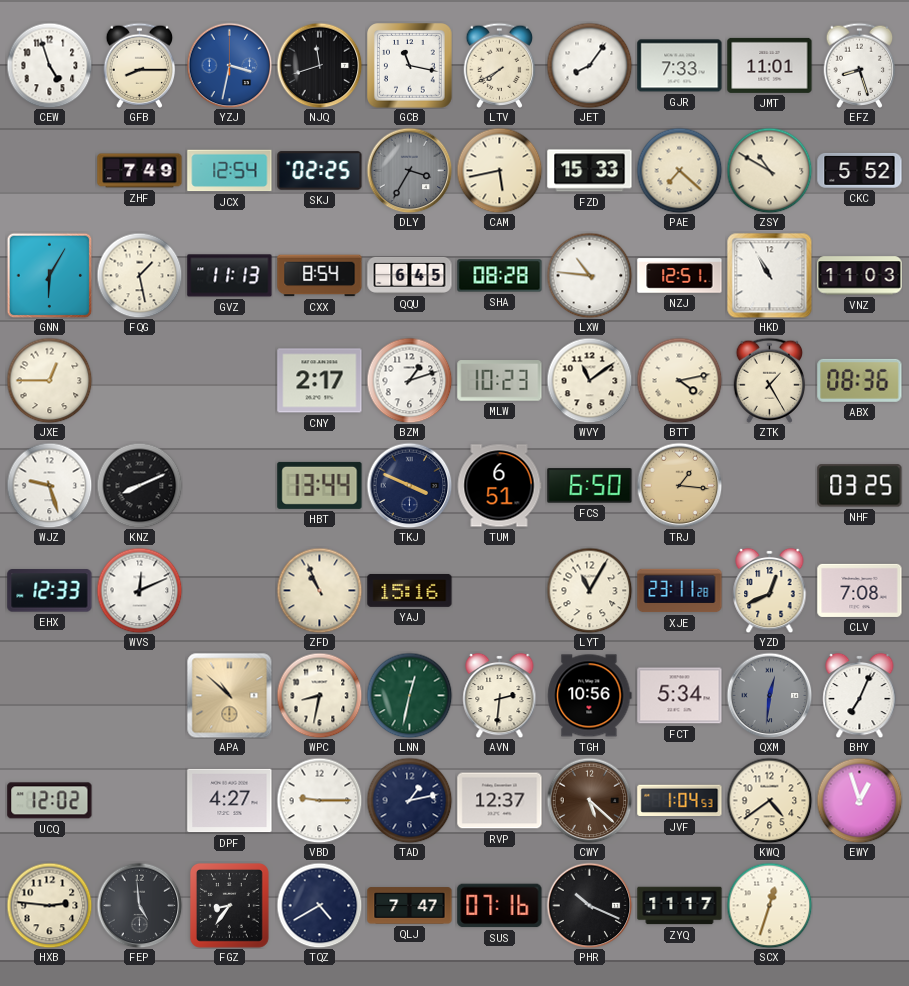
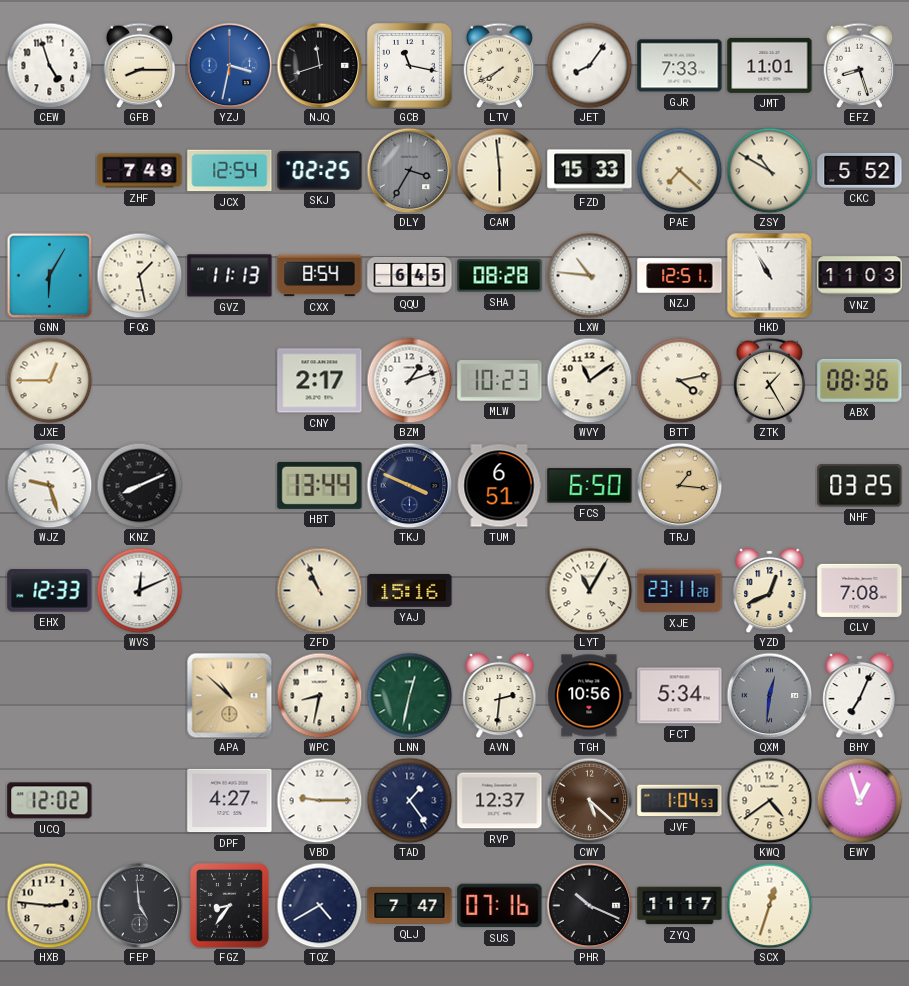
CAM: 5:43 -> 5:59
TAD: 1:13 -> 1:24
